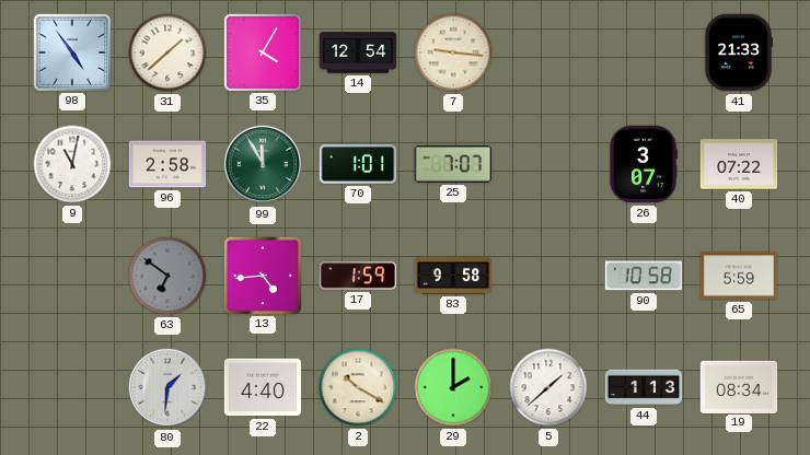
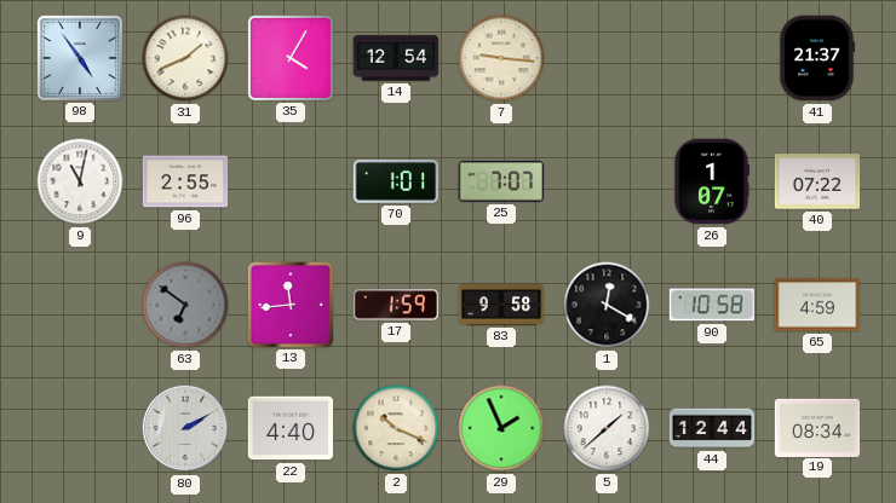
31: 1:38 -> 1:41
41: 21:33 -> 21:37
96: 2:58 -> 2:55
99: 11:55 -> none
26: 3:07 -> 1:07
13: 4:44 -> 11:44
1: none -> 12:20
65: 5:59 -> 4:59
80: 1:31 -> 2:10
2: 10:20 -> 10:19
29: 2:00 -> 1:56
44: 1:13 -> 12:44
